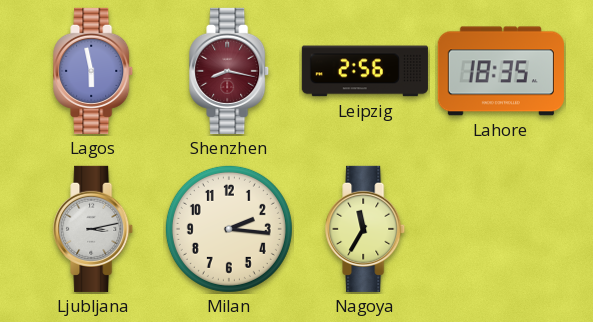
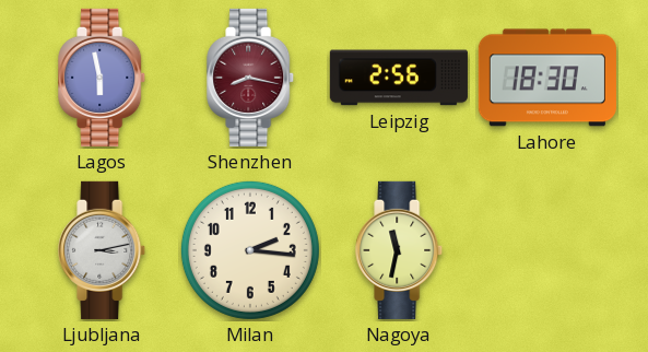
Lahore: 18:35 -> 18:30
Nagoya: 11:35 -> 11:32
